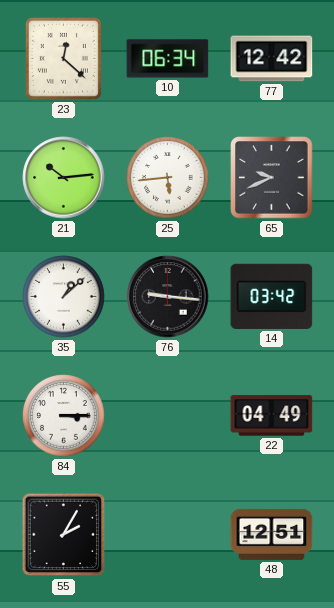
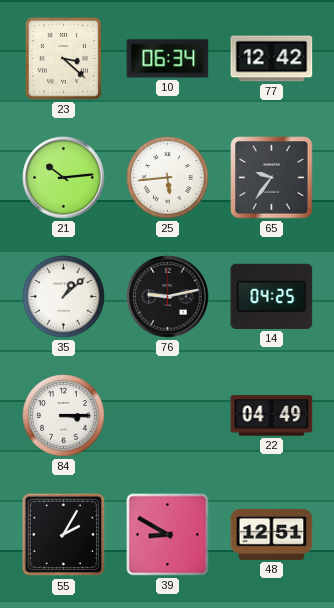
23: 12:22 -> 3:22
65: 9:41 -> 9:36
76: 9:16 -> 9:13
14: 03:42 -> 04:25
39: none -> 8:50
